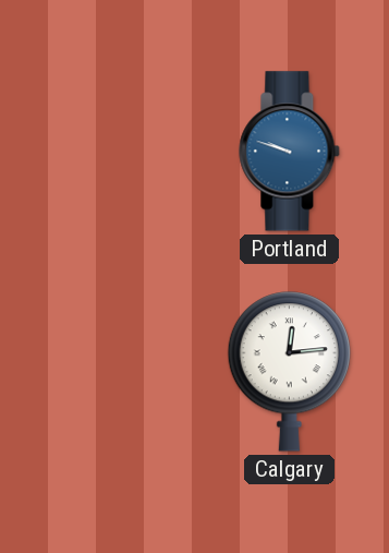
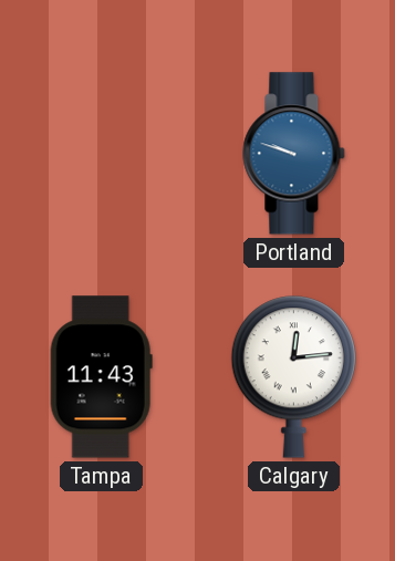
Tampa: none -> 11:43
